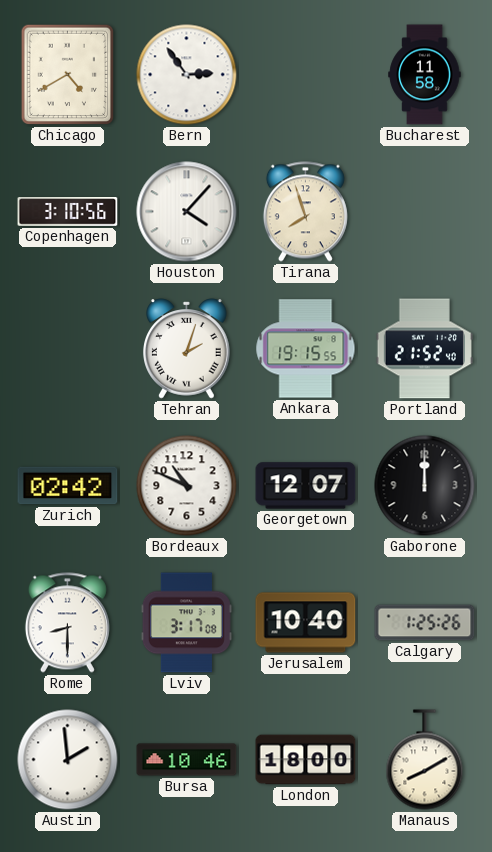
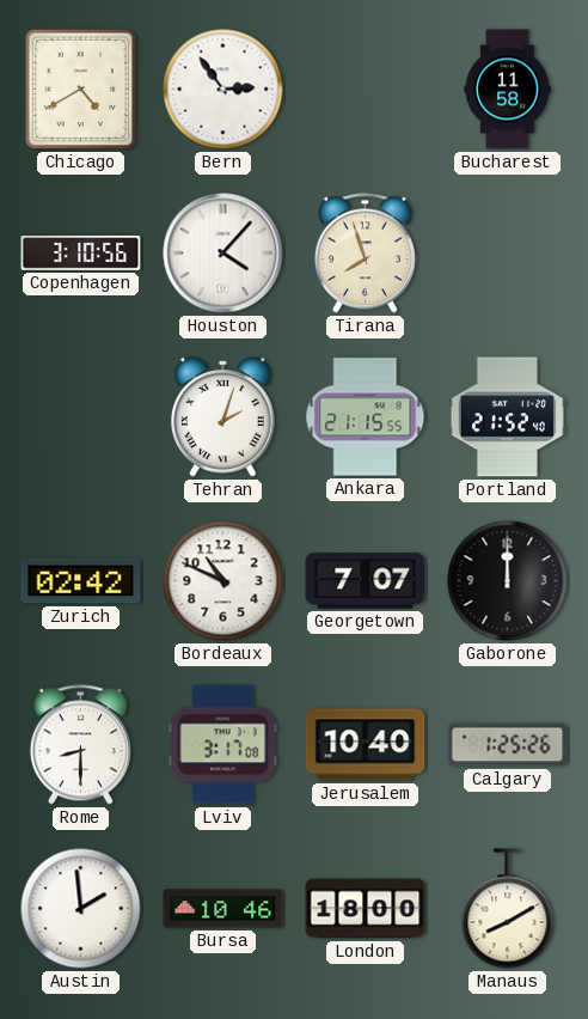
Ankara: 19:15 -> 21:15
Georgetown: 12:07 -> 7:07
